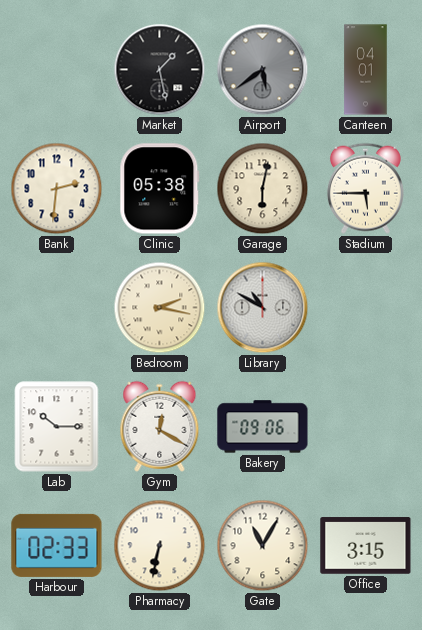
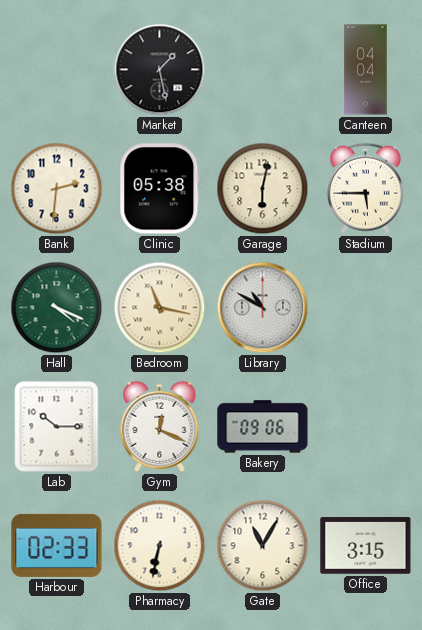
Airport: 5:39 -> none
Canteen: 04:01 -> 04:04
Hall: none -> 4:19
Bedroom: 2:17 -> 11:17
Gym: 12:20 -> 12:19
